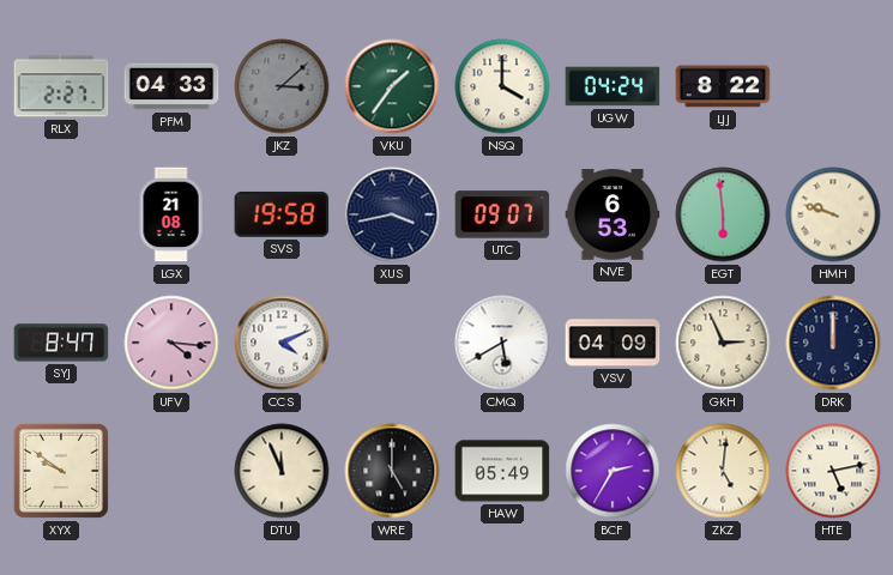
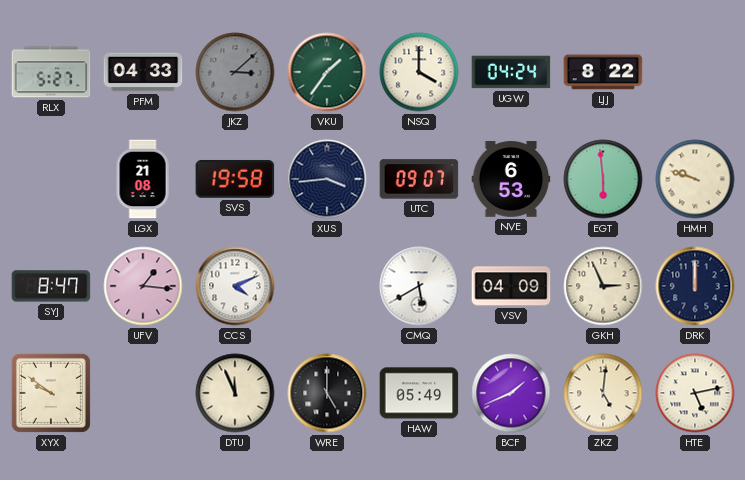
RLX: 2:27 -> 5:27
XUS: 3:43 -> 3:44
UFV: 4:16 -> 1:16
BCF: 2:35 -> 1:41
